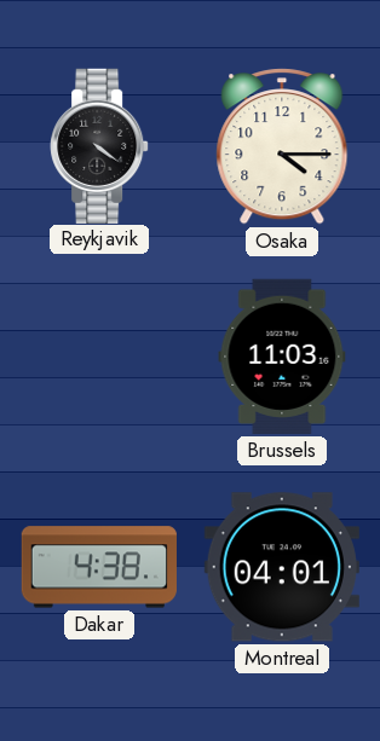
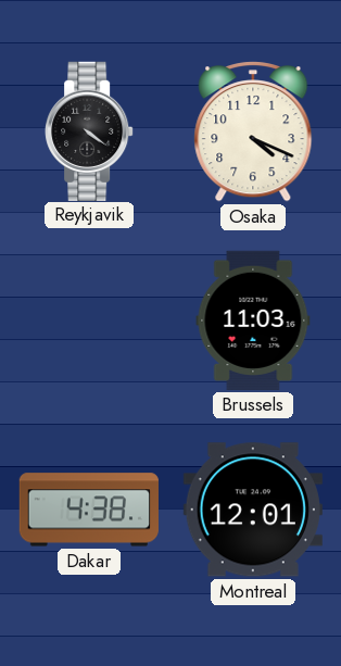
Osaka: 4:15 -> 4:19
Montreal: 04:01 -> 12:01
